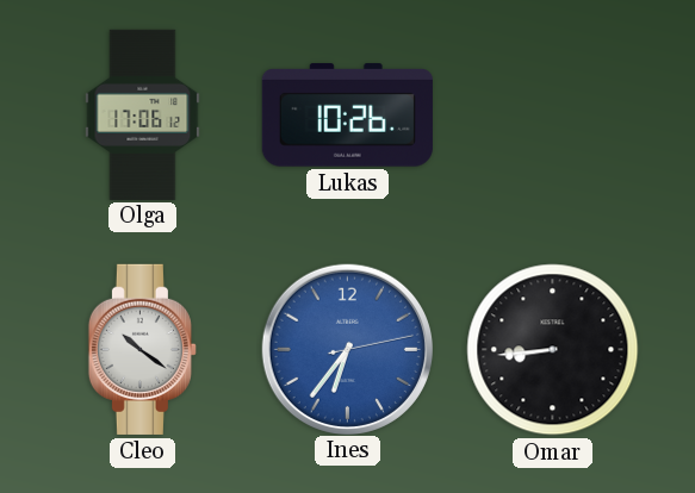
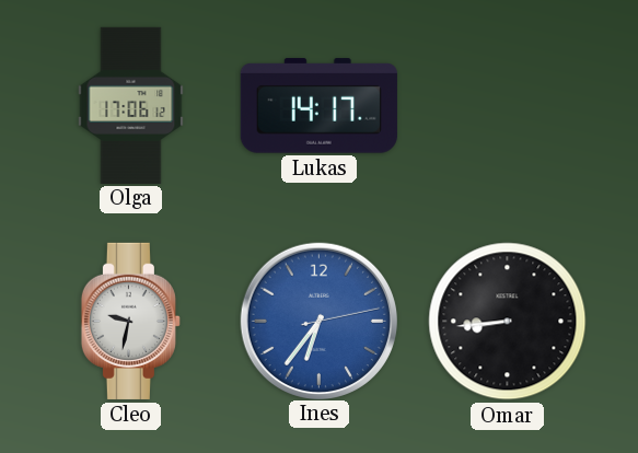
Lukas: 10:26 -> 14:17
Cleo: 10:21 -> 9:32
